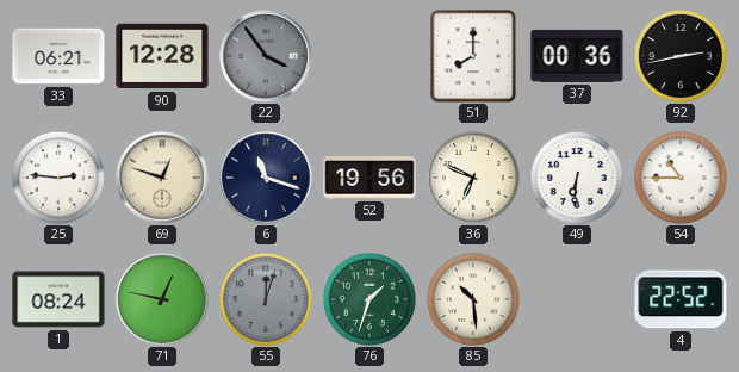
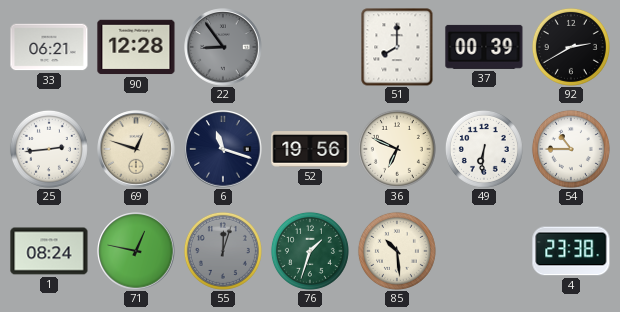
22: 3:54 -> 8:54
37: 00:36 -> 00:39
92: 2:43 -> 2:40
25: 2:46 -> 2:44
4: 22:52 -> 23:38
